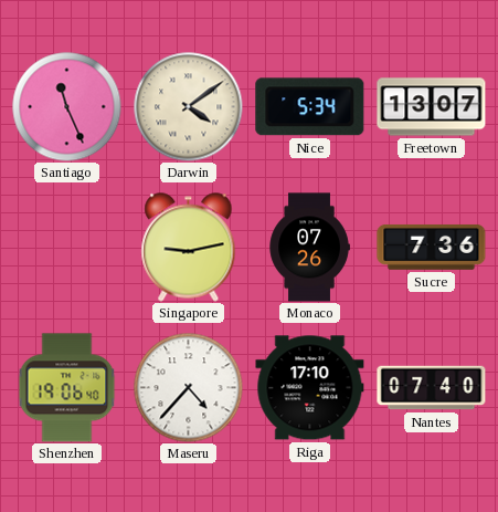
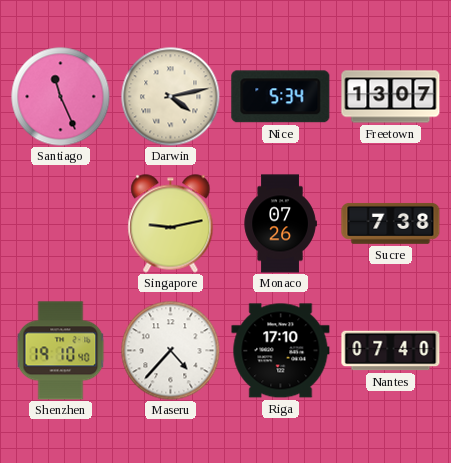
Darwin: 4:09 -> 4:13
Sucre: 7:36 -> 7:38
Shenzhen: 19:06 -> 19:10
